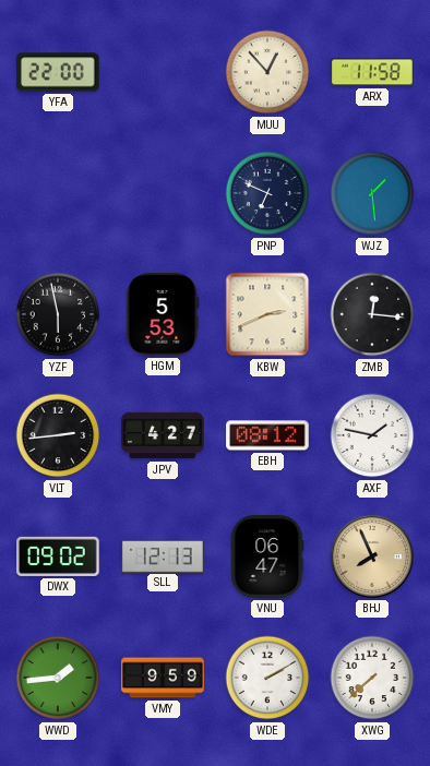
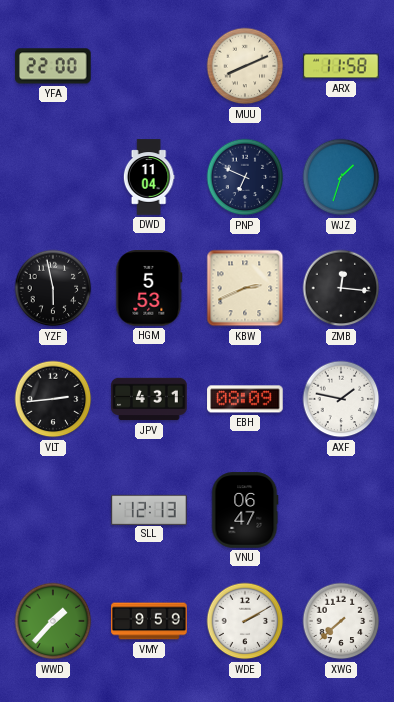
MUU: 12:53 -> 8:11
DWD: none -> 11:04
WJZ: 1:29 -> 1:33
JPV: 4:27 -> 4:31
EBH: 08:12 -> 08:09
DWX: 09:02 -> none
BHJ: 7:56 -> none
WWD: 1:44 -> 1:37
